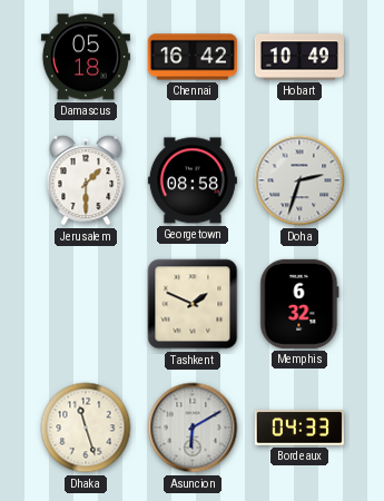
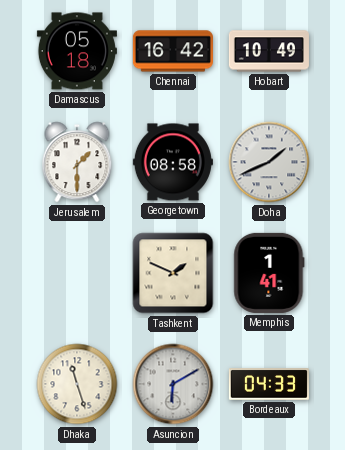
Doha: 2:33 -> 1:41
Memphis: 6:32 -> 1:41
